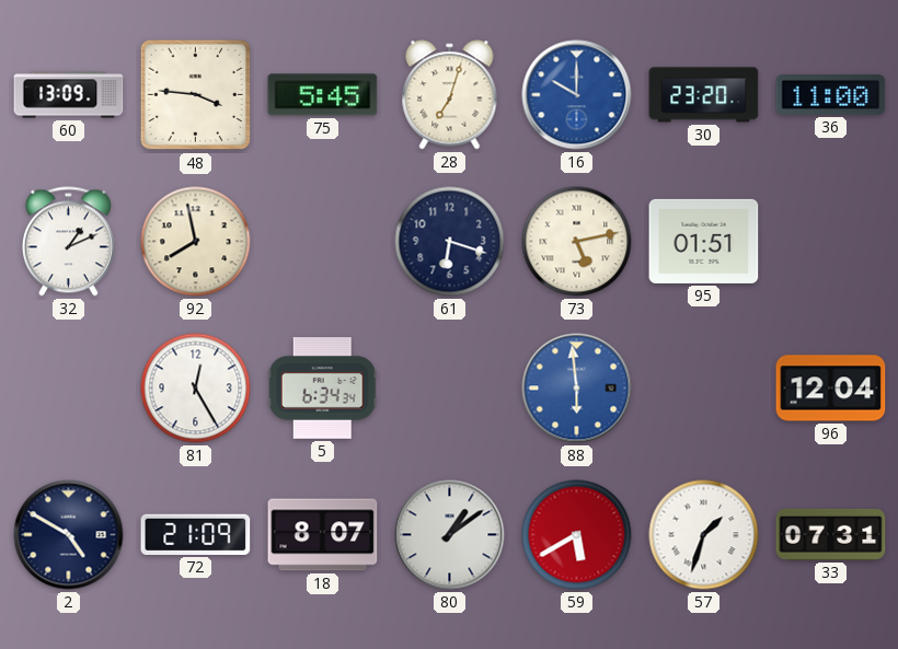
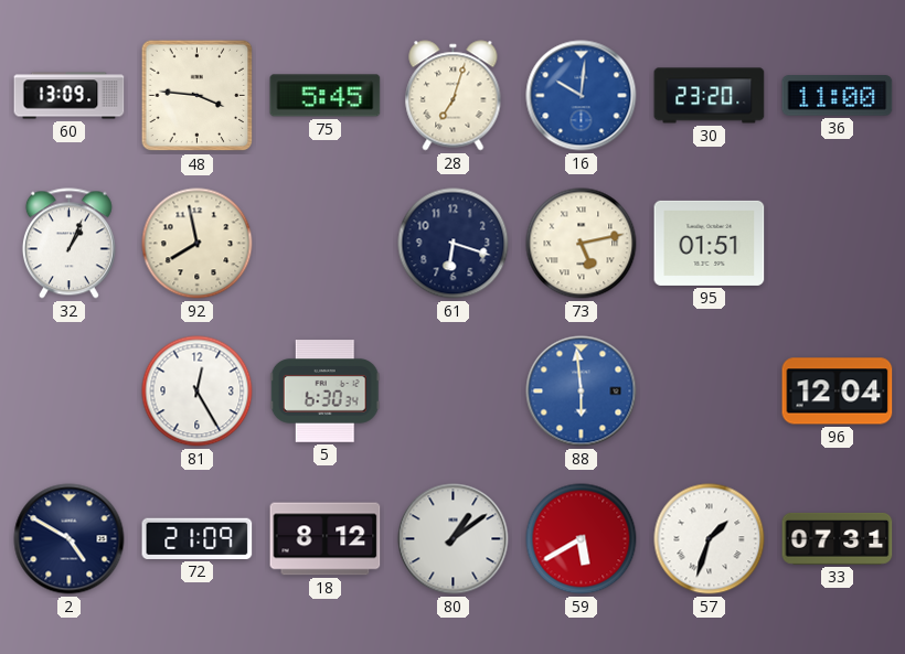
16: 10:00 -> 10:01
32: 1:11 -> 1:04
5: 6:34 -> 6:30
18: 8:07 -> 8:12
